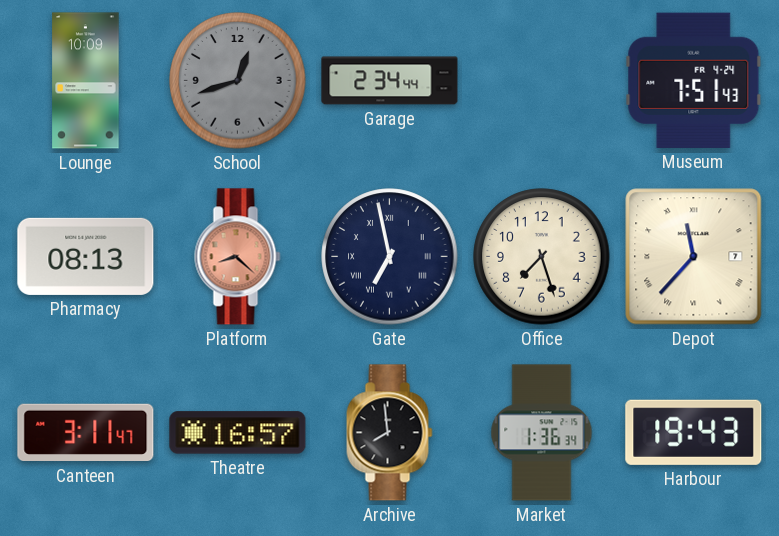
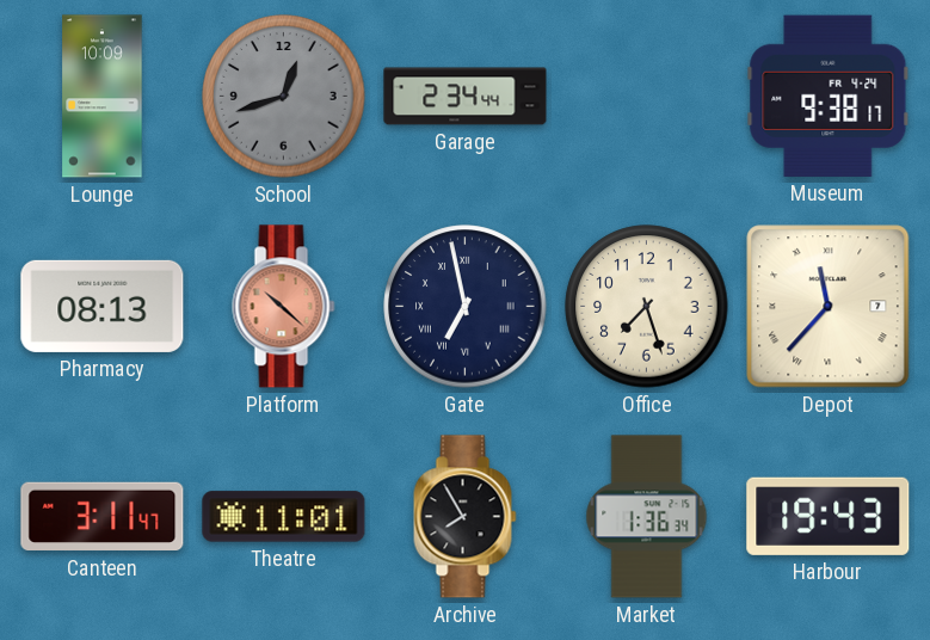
Museum: 7:51 -> 9:38
Platform: 8:22 -> 10:22
Theatre: 16:57 -> 11:01
Archive: 7:59 -> 7:55
